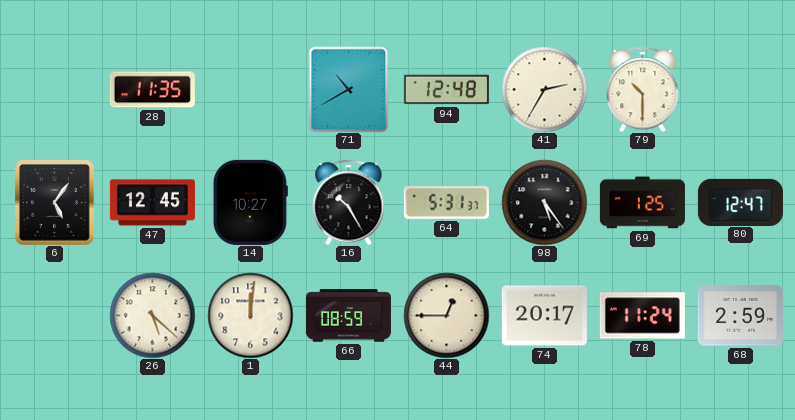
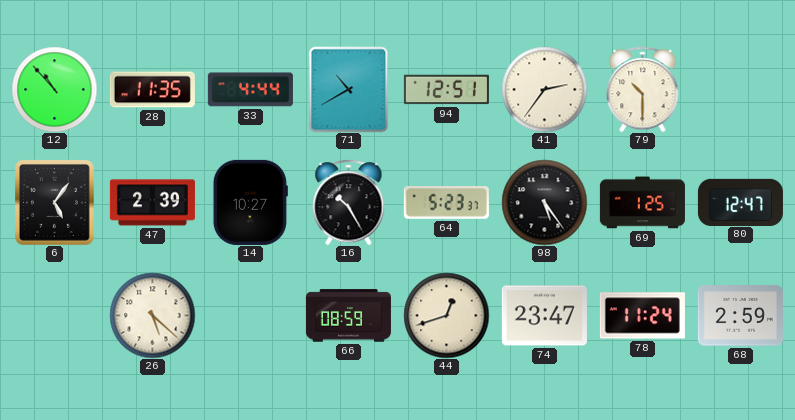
12: none -> 10:53
33: none -> 4:44
94: 12:48 -> 12:51
41: 2:35 -> 2:36
47: 12:45 -> 2:39
64: 5:31 -> 5:23
1: 12:01 -> none
44: 12:45 -> 12:42
74: 20:17 -> 23:47
